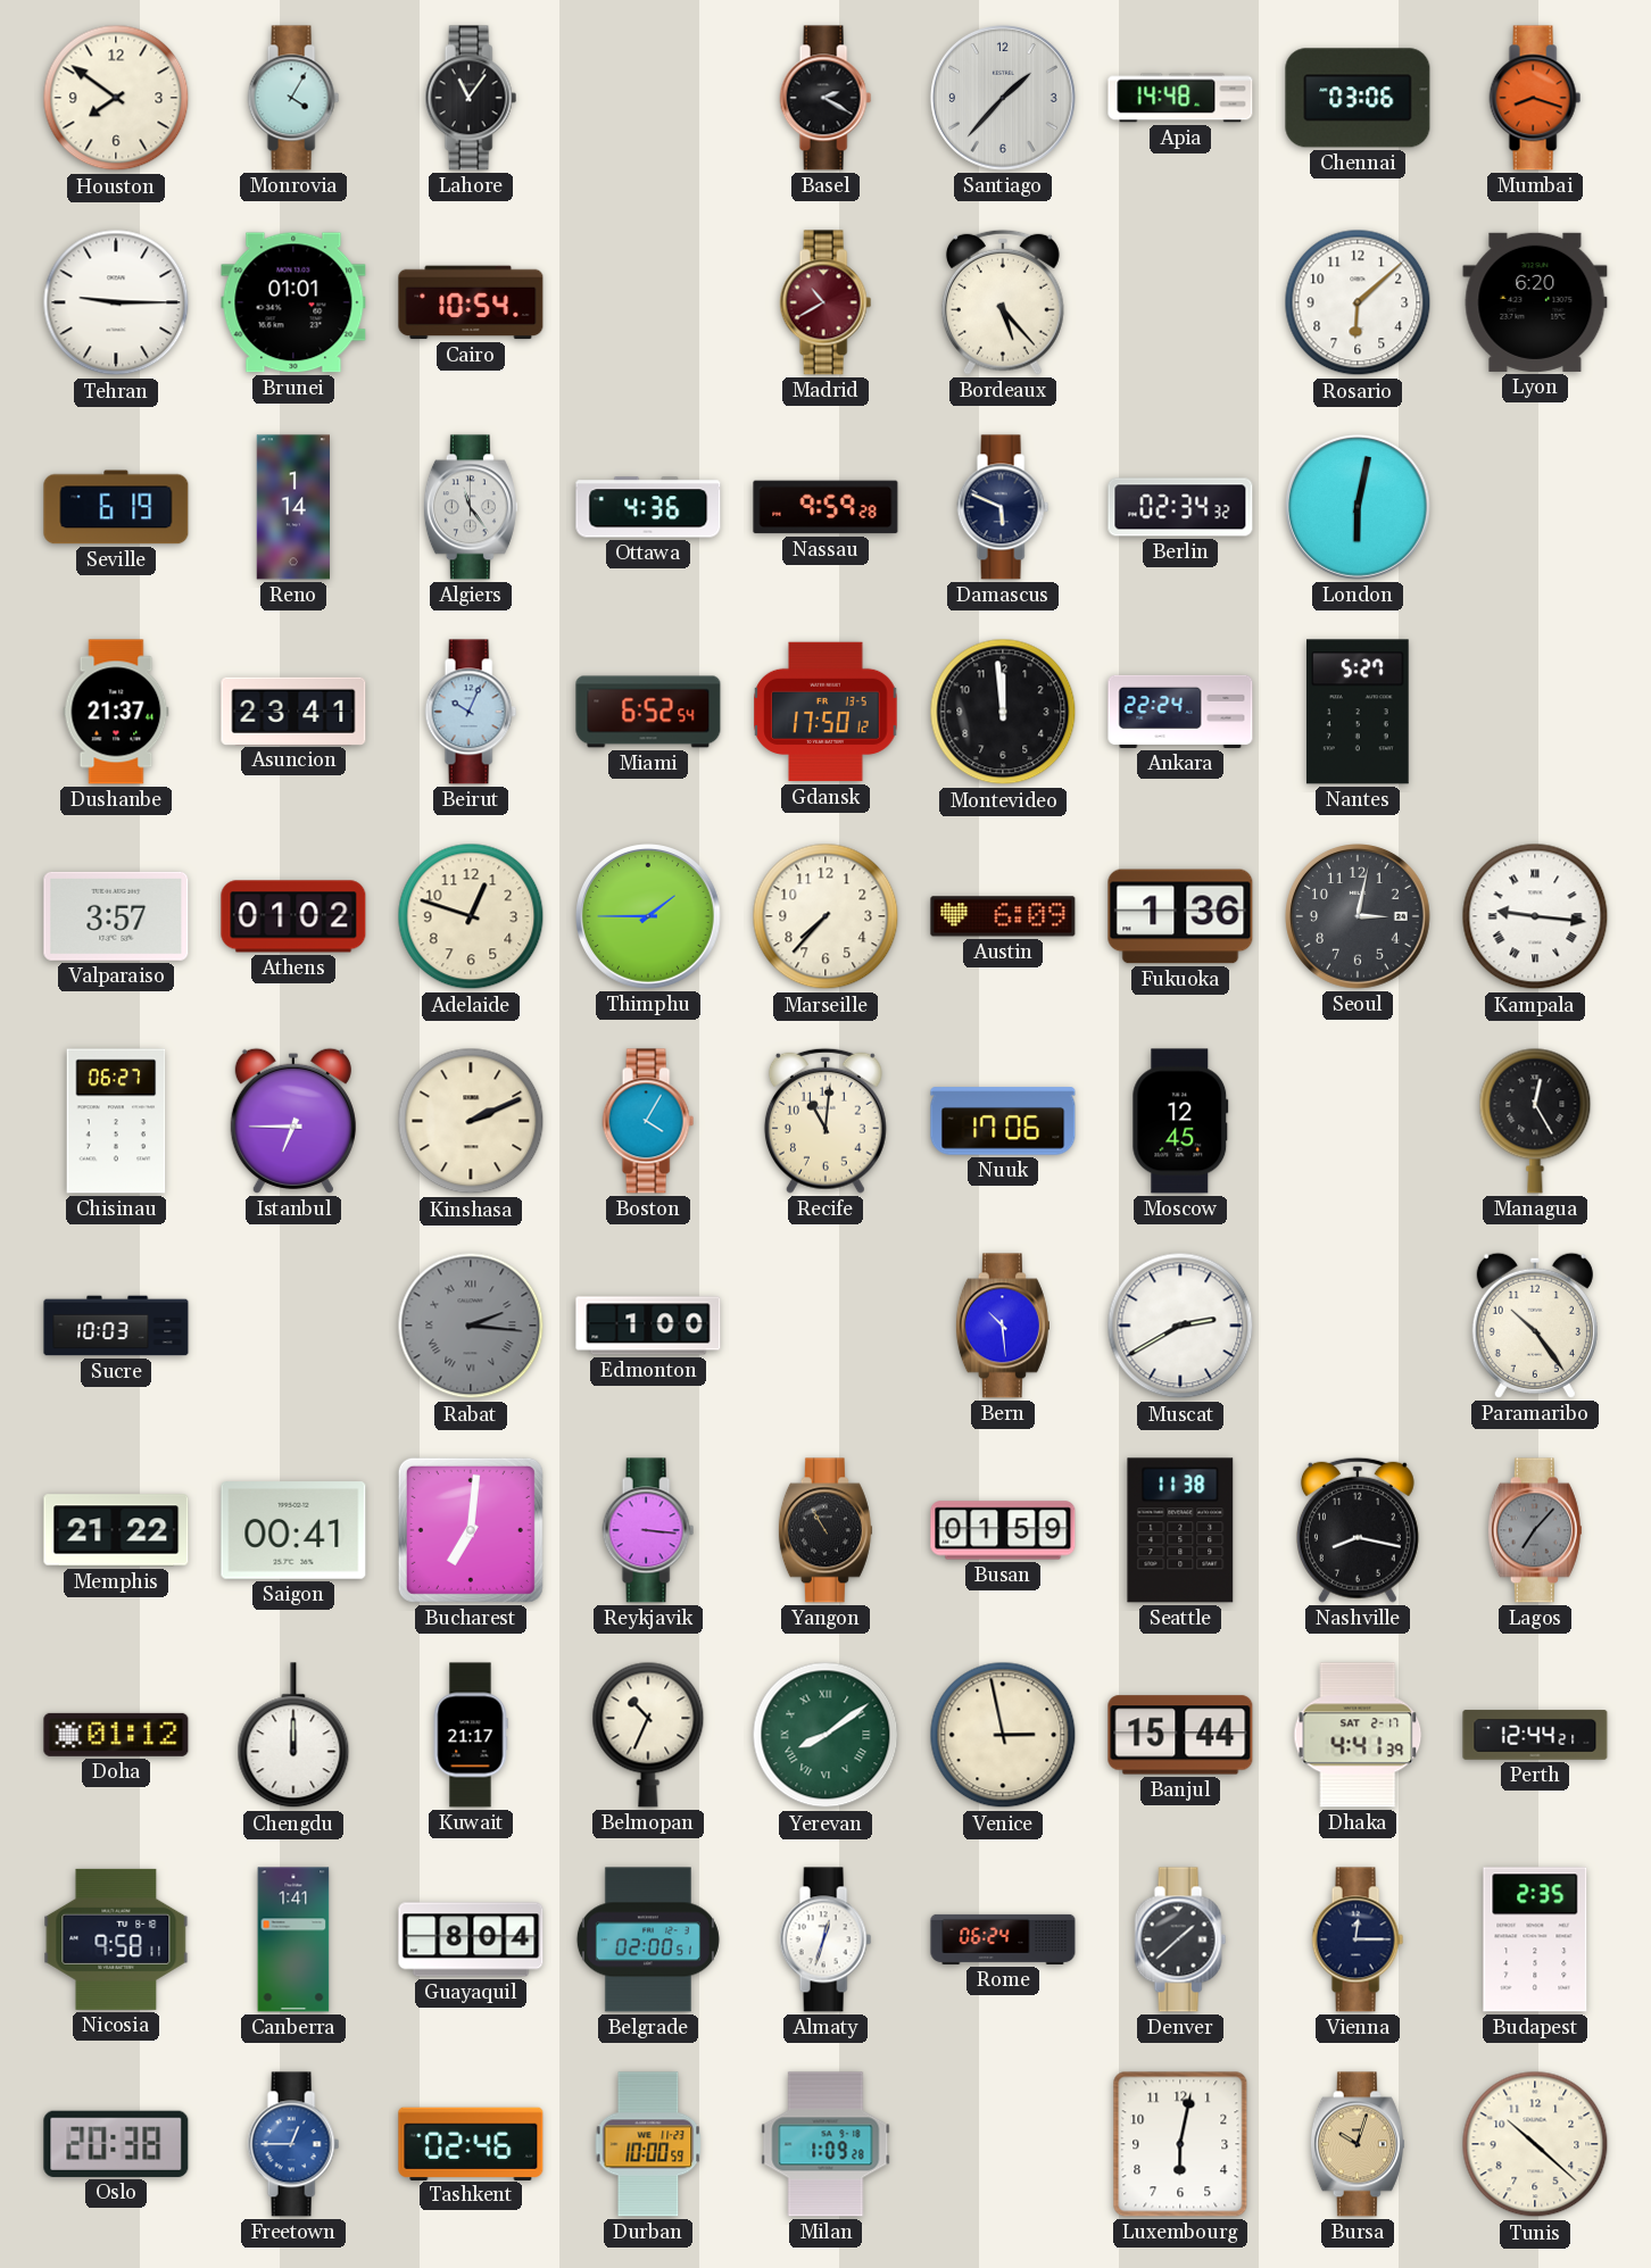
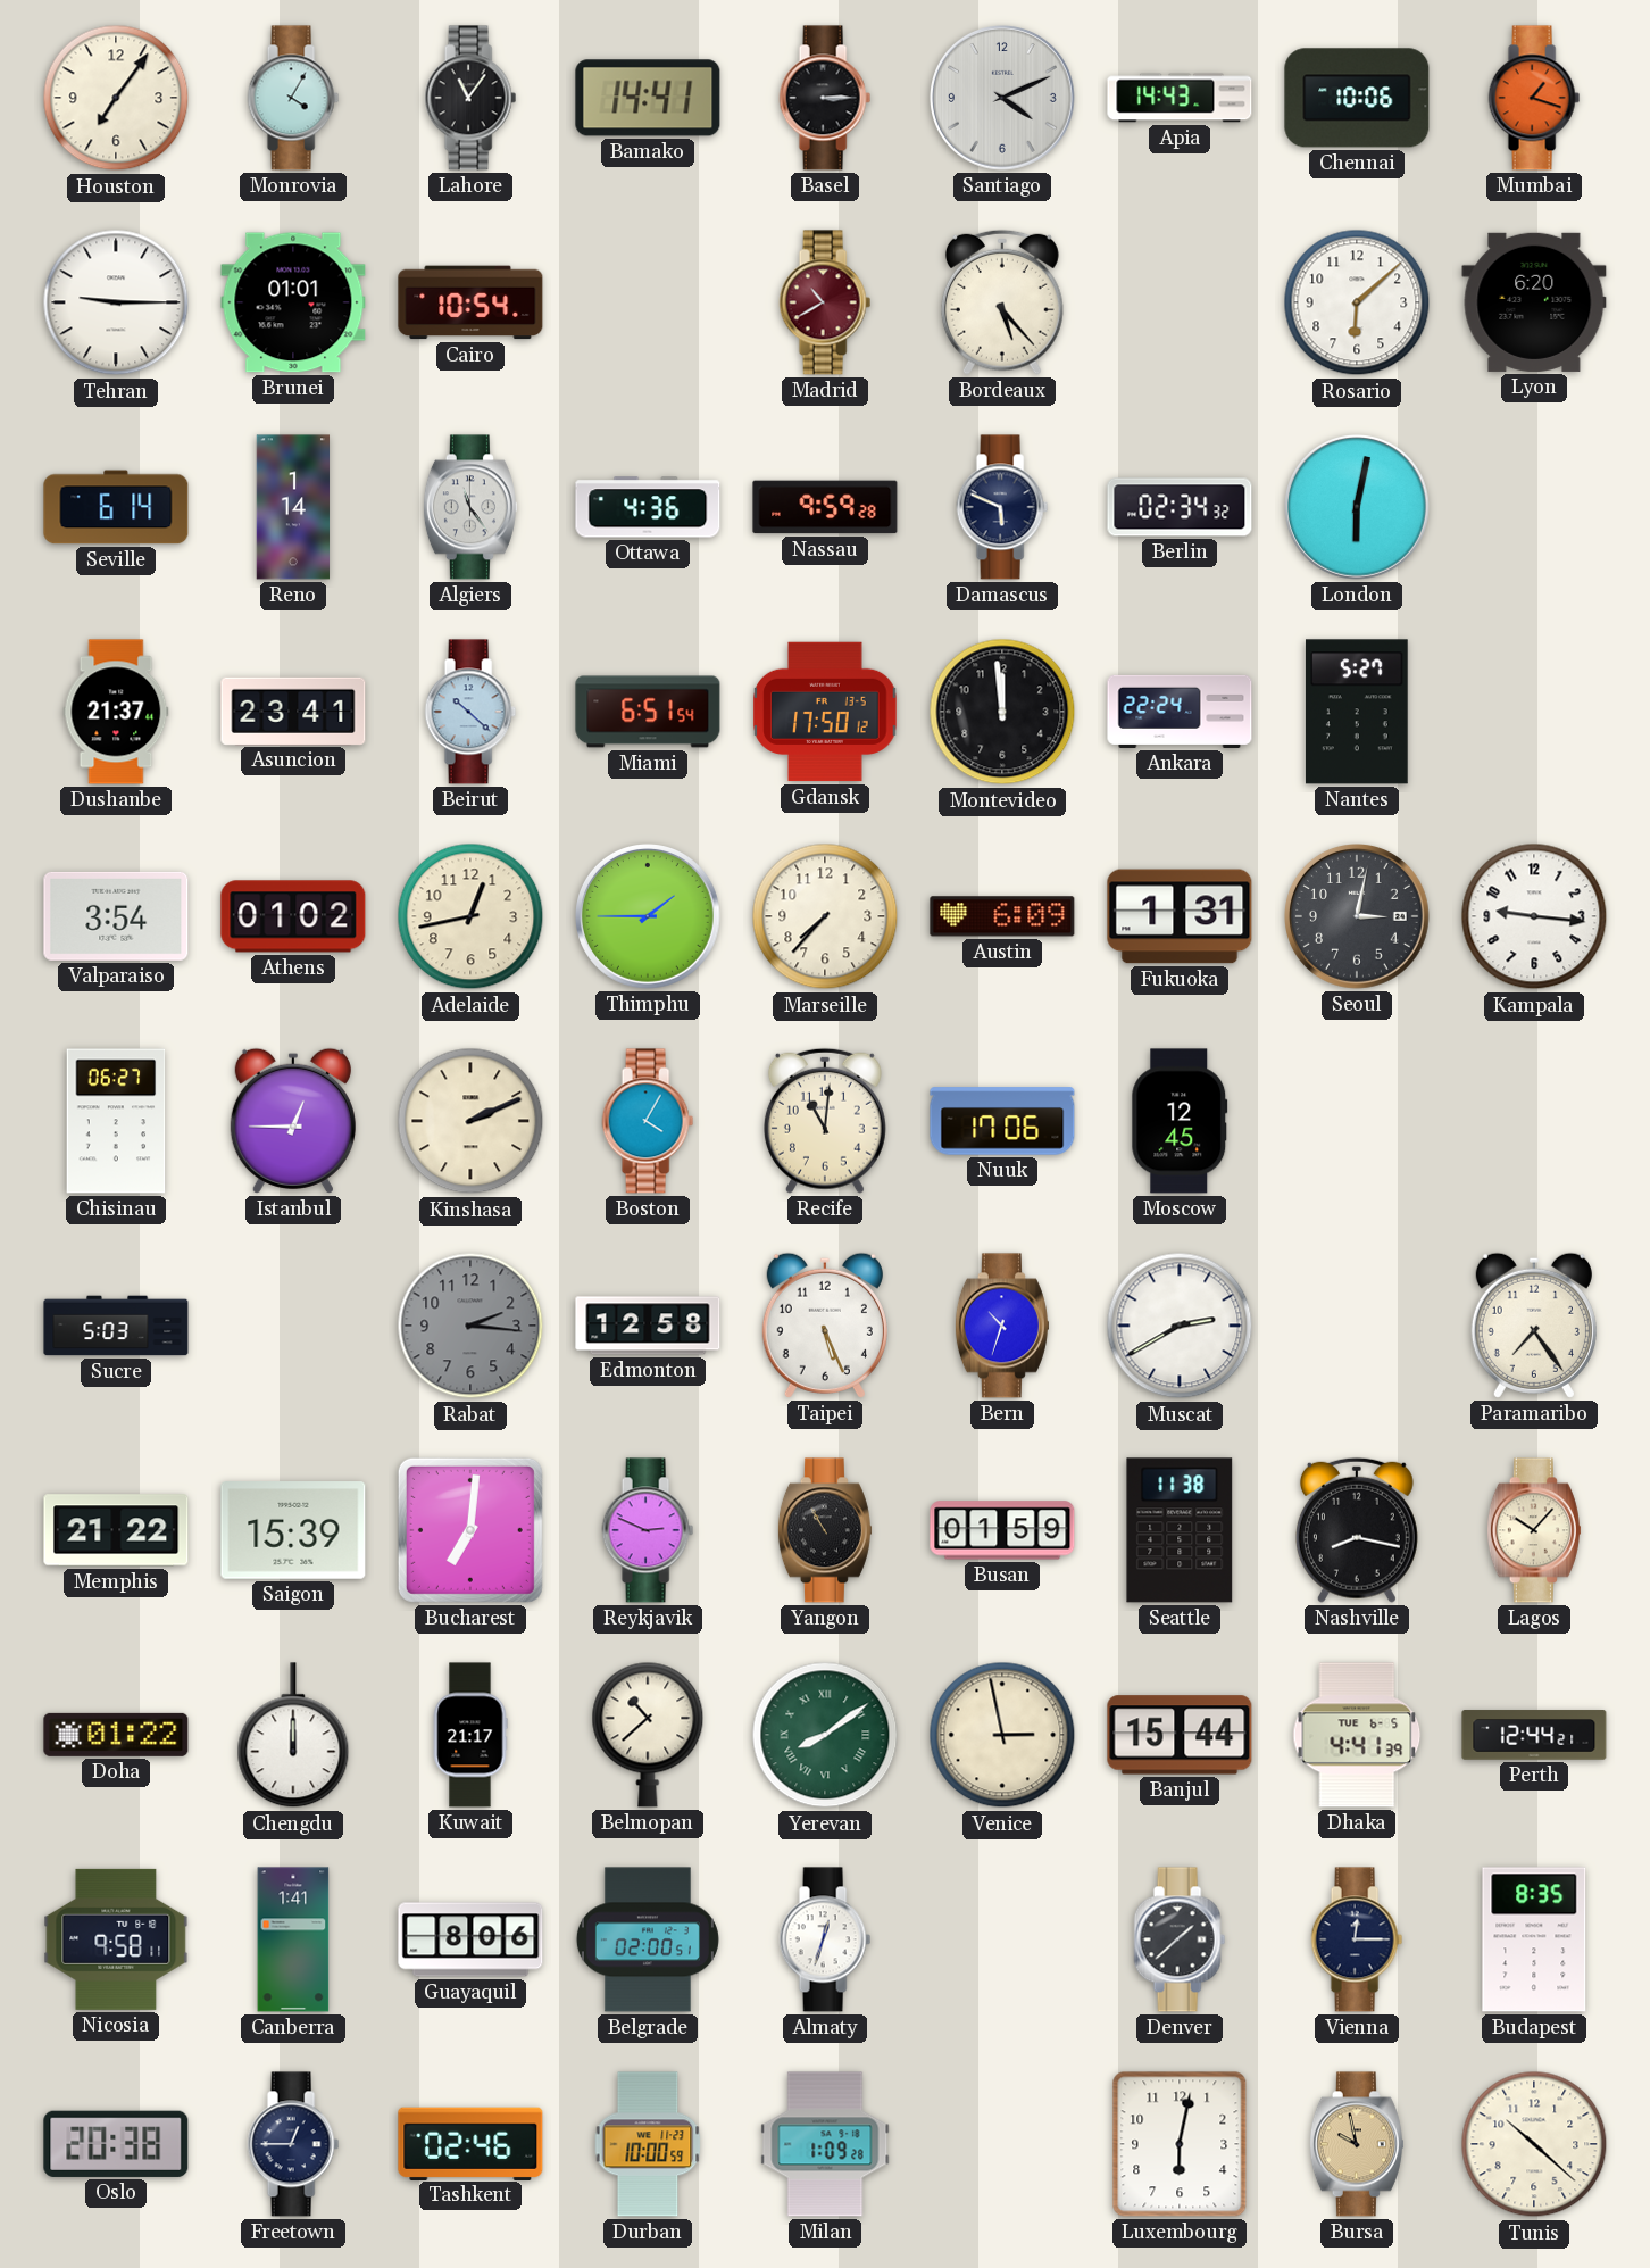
Houston: 7:51 -> 7:06
Bamako: none -> 14:41
Basel: 2:20 -> 3:15
Santiago: 1:37 -> 4:11
Apia: 14:48 -> 14:43
Chennai: 03:06 -> 10:06
Mumbai: 8:18 -> 1:18
Seville: 6:19 -> 6:14
Beirut: 10:04 -> 10:22
Miami: 6:52 -> 6:51
Valparaiso: 3:57 -> 3:54
Adelaide: 12:48 -> 12:43
Fukuoka: 1:36 -> 1:31
Kampala numerals: Roman -> Arabic
Istanbul: 6:45 -> 12:45
Managua: 12:25 -> none
Sucre: 10:03 -> 5:03
Rabat numerals: Roman -> Arabic
Edmonton: 1:00 -> 12:58
Taipei: none -> 5:26
Bern: 10:29 -> 10:33
Paramaribo: 10:24 -> 7:24
Saigon: 00:41 -> 15:39
Reykjavik: 3:16 -> 2:49
Lagos: 7:07 -> 10:07
Lagos dial: grey -> cream
Doha: 01:12 -> 01:22
Belmopan: 10:34 -> 10:38
Dhaka date: SAT 2-17 -> TUE 6-5
Guayaquil: 8:04 -> 8:06
Rome: 06:24 -> none
Budapest: 2:35 -> 8:35
Freetown dial: blue -> navy
Bursa: 10:03 -> 9:58
